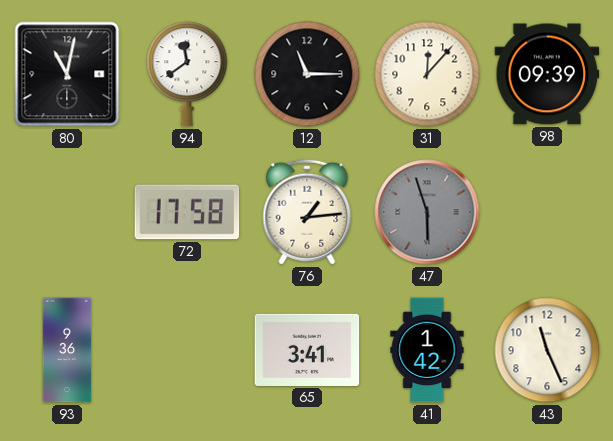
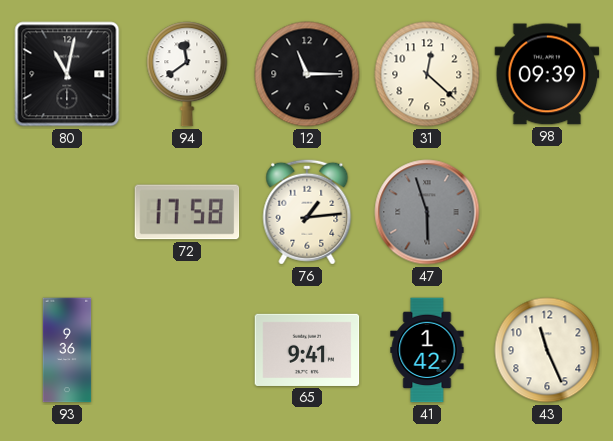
31: 12:07 -> 12:22
65: 3:41 -> 9:41
